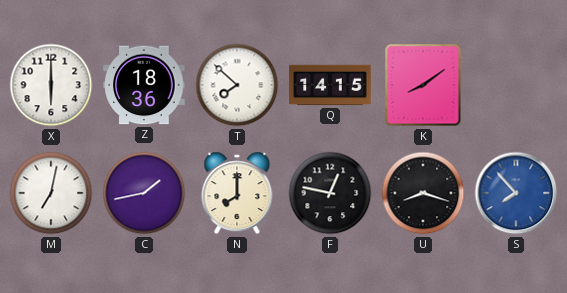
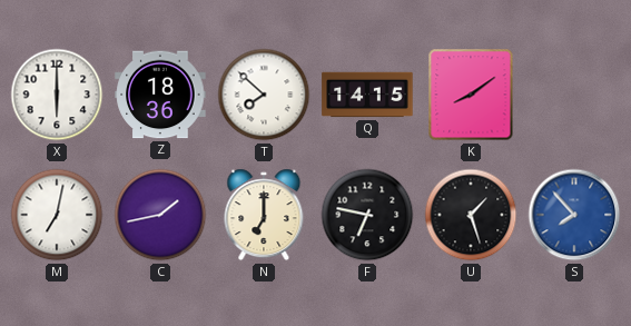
N: 8:00 -> 7:00
F: 12:47 -> 6:47
U: 8:18 -> 1:27
